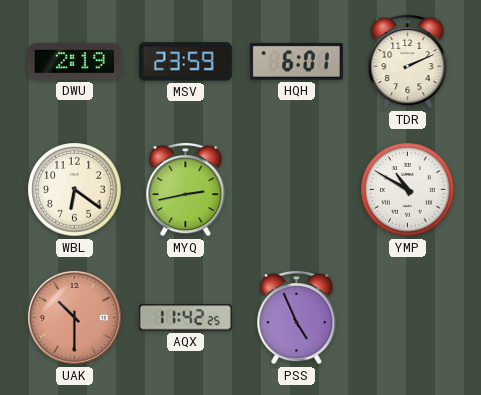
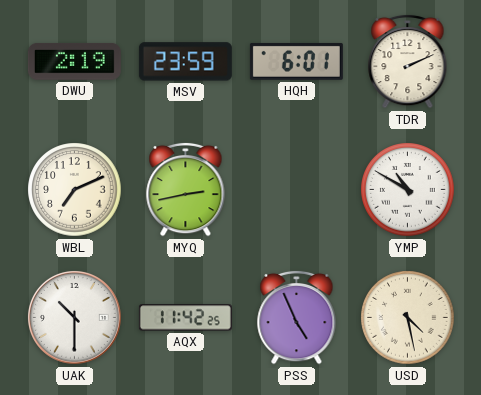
WBL: 6:21 -> 7:11
UAK dial: salmon -> white
USD: none -> 4:28
